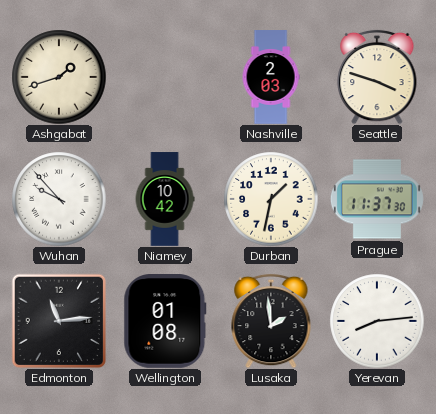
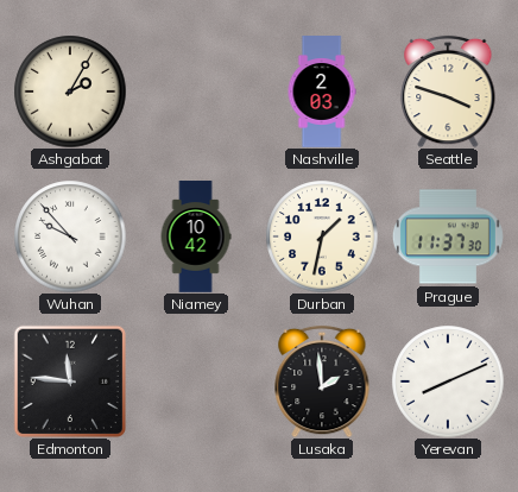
Ashgabat: 1:42 -> 2:05
Edmonton: 11:14 -> 11:46
Wellington: 01:08 -> none
Yerevan: 8:14 -> 8:11
